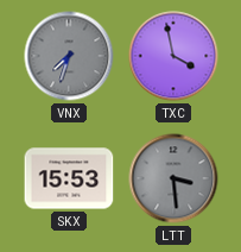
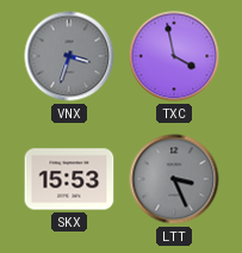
VNX: 7:33 -> 3:33
LTT: 3:29 -> 3:26
